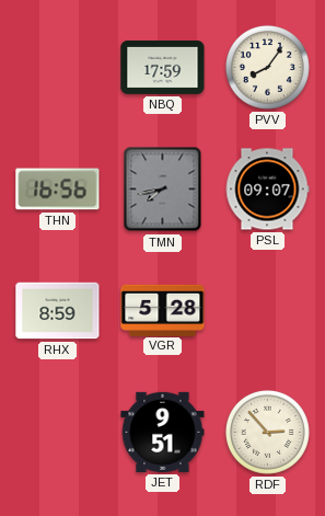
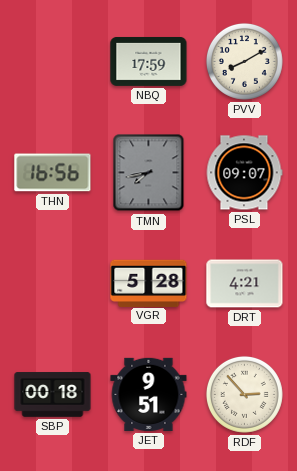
PVV: 8:06 -> 8:10
RHX: 8:59 -> none
DRT: none -> 4:21
SBP: none -> 00:18
